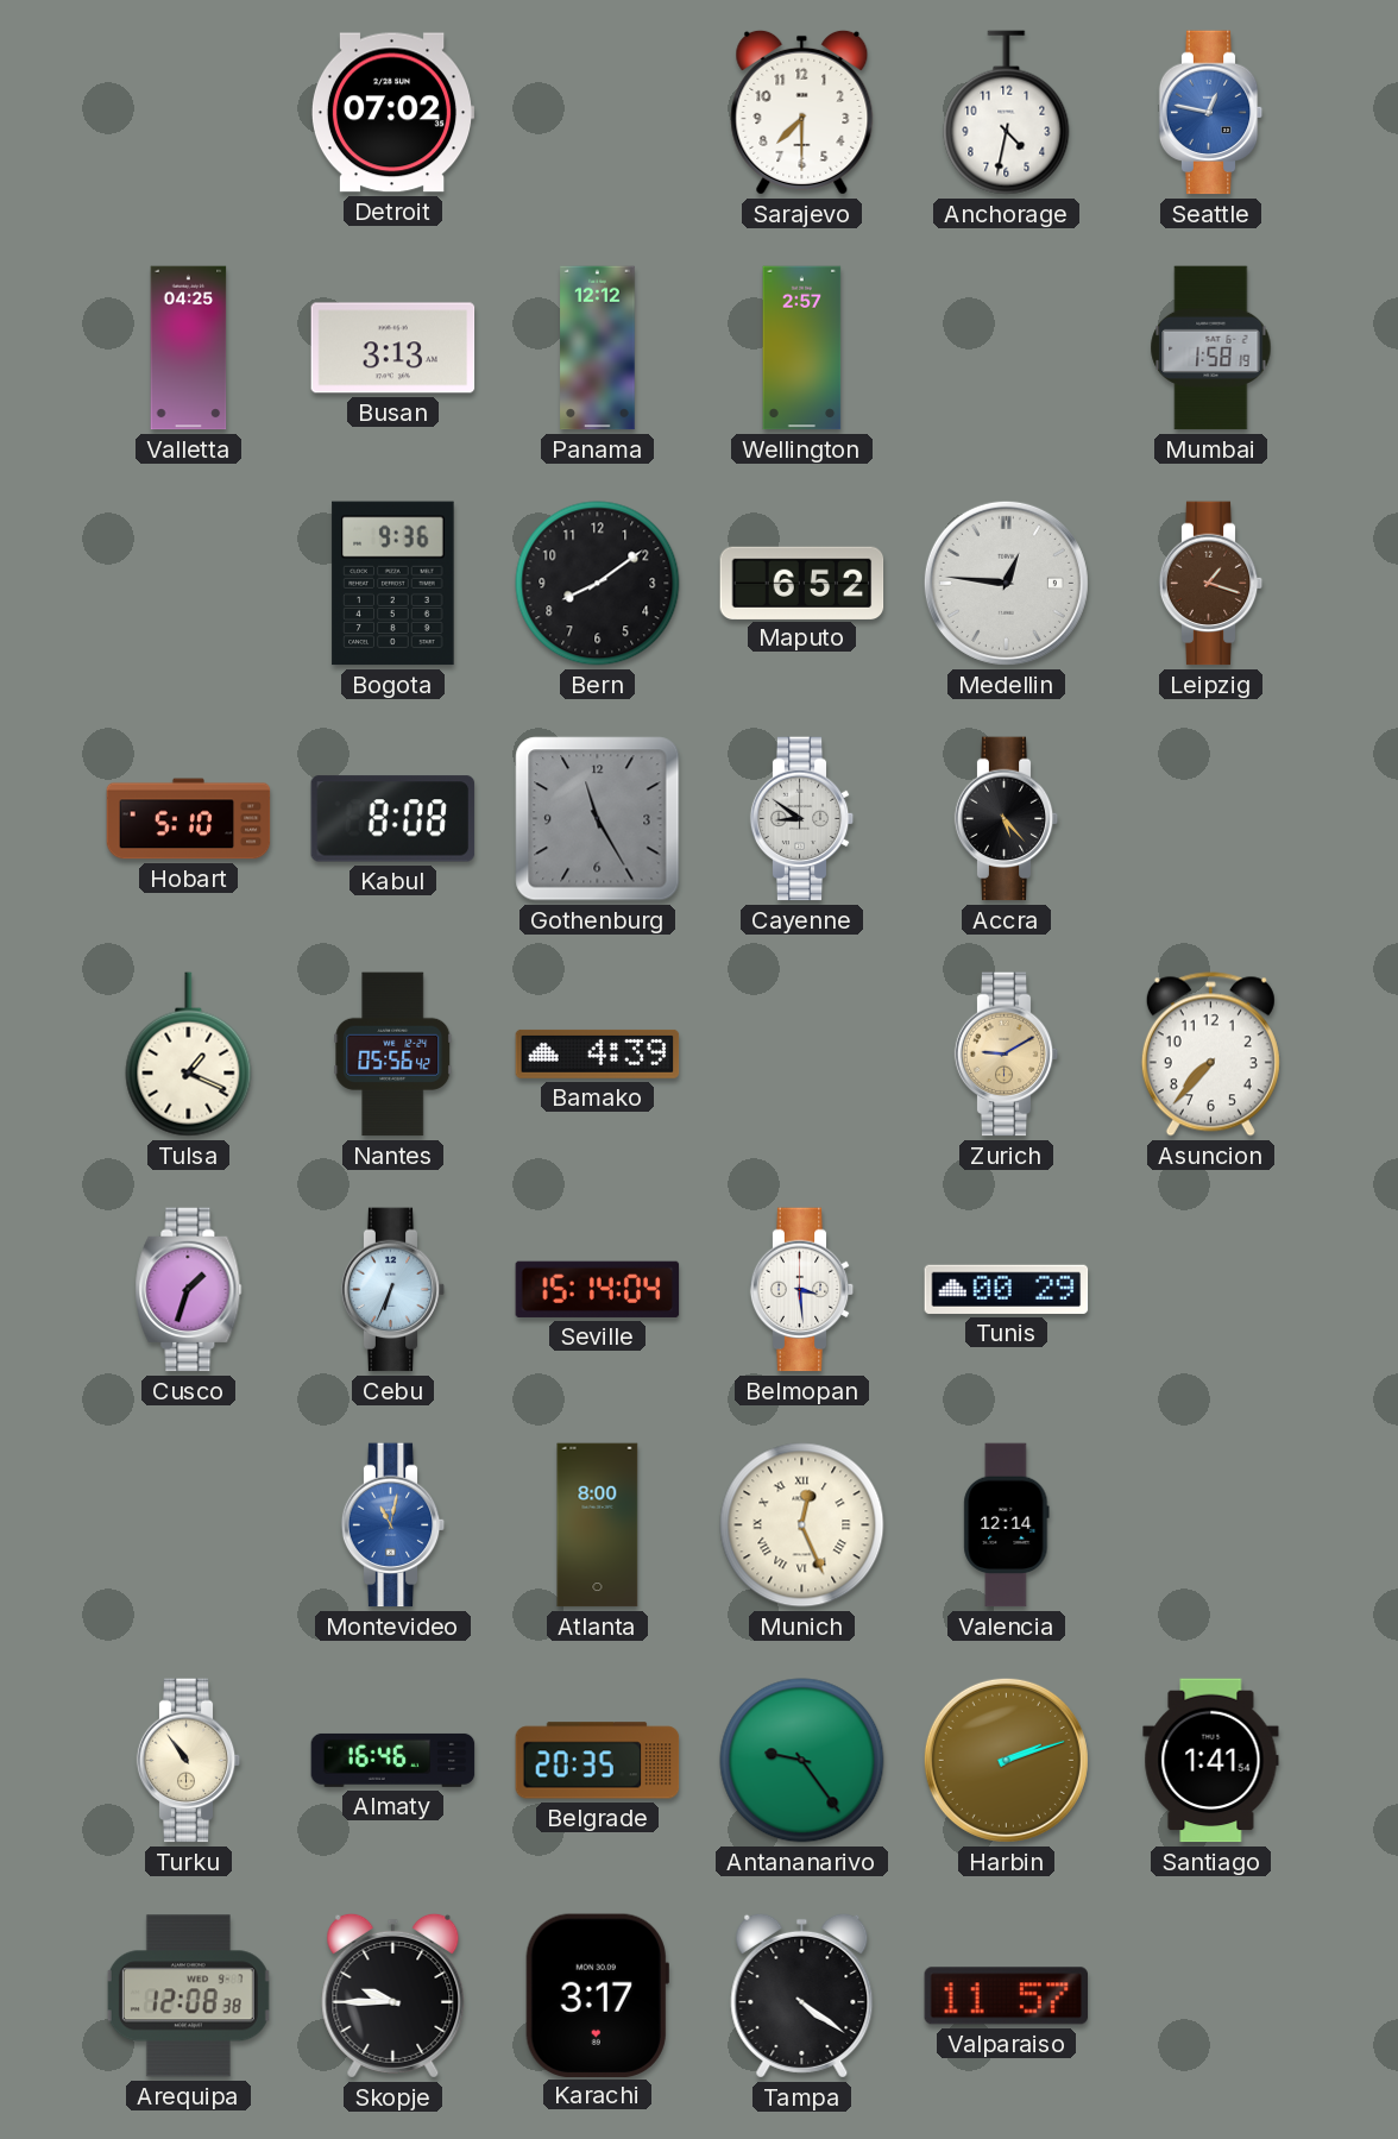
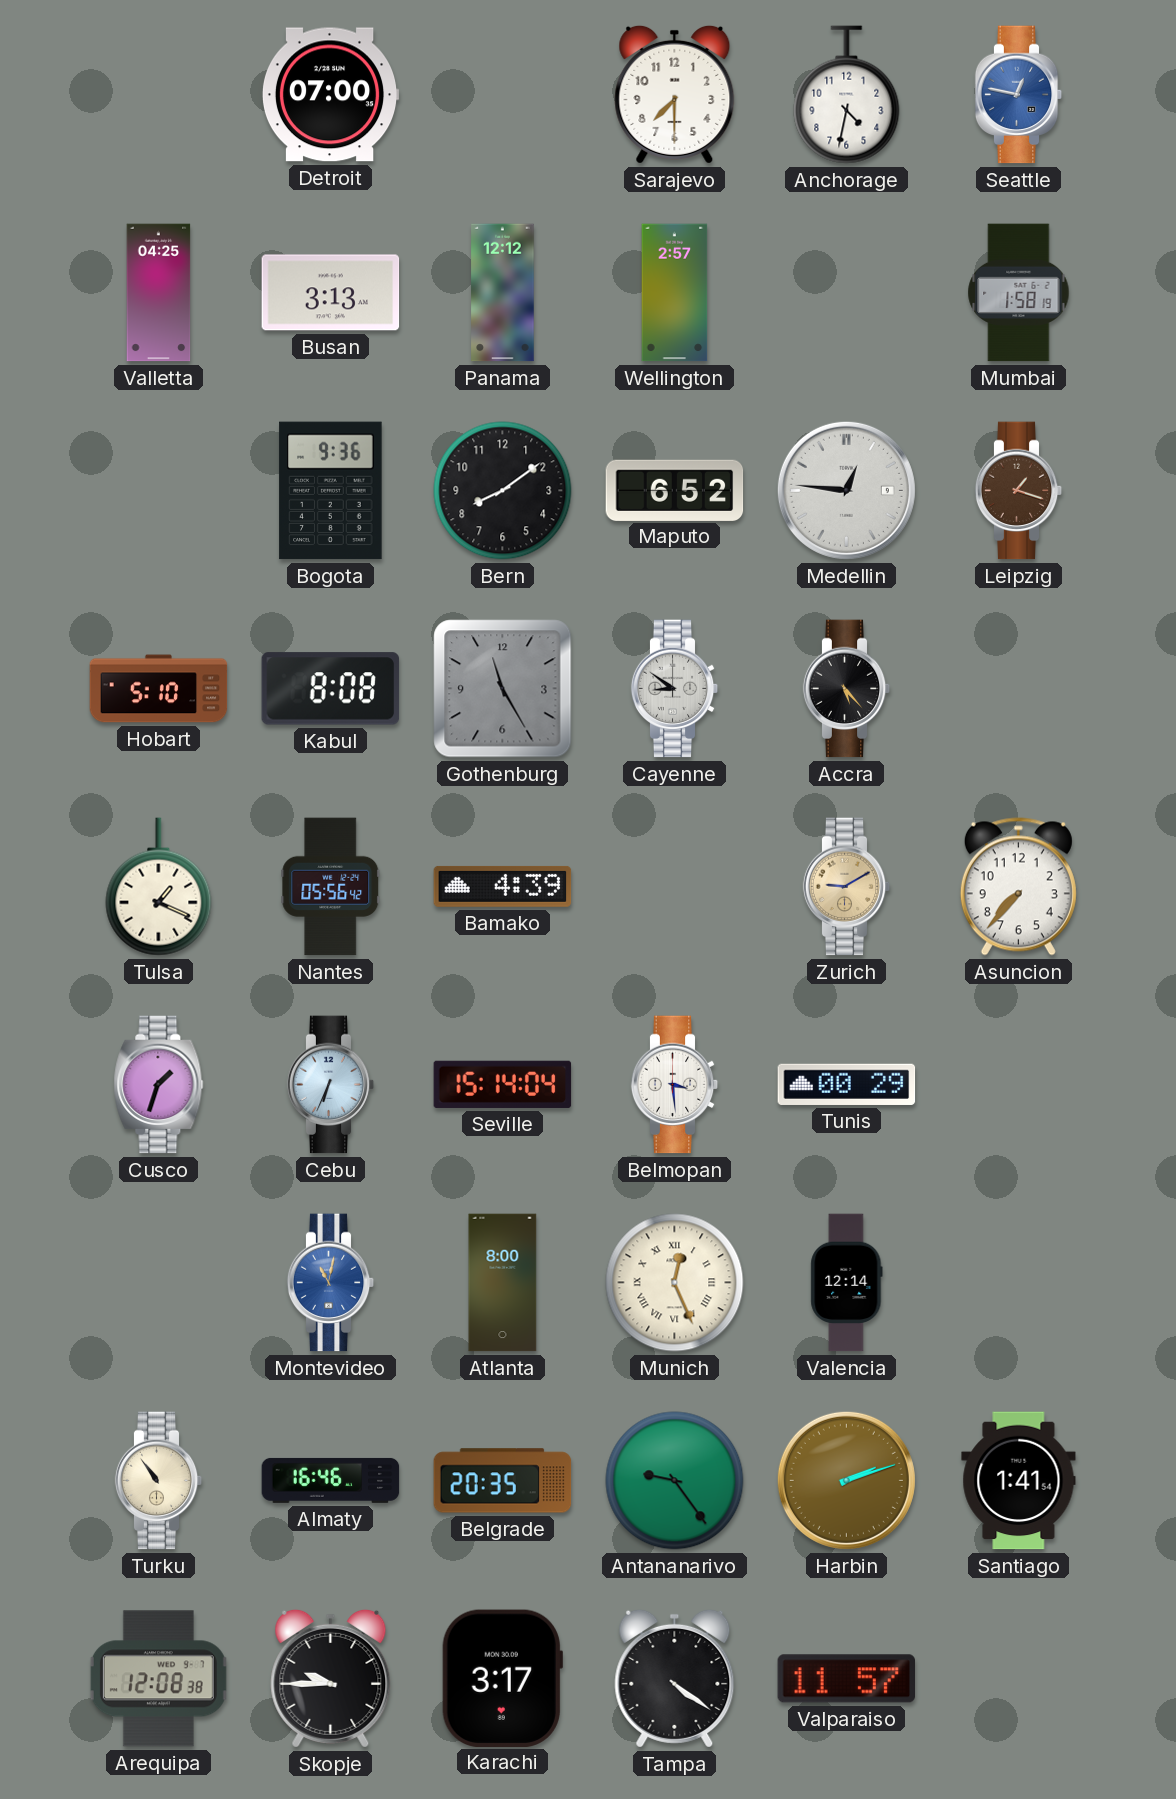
Detroit: 07:02 -> 07:00
